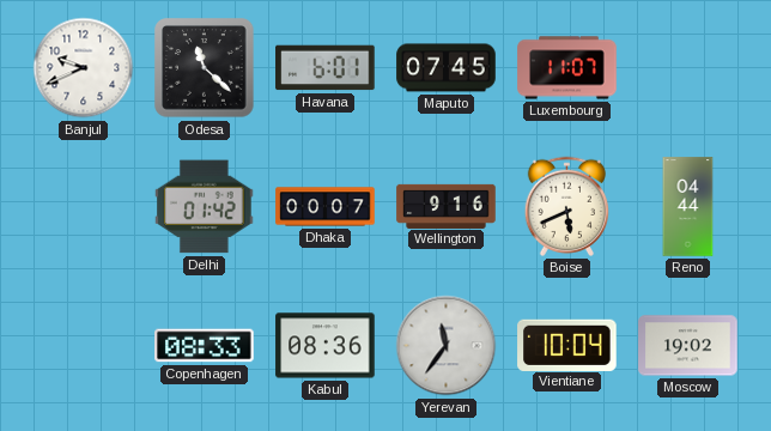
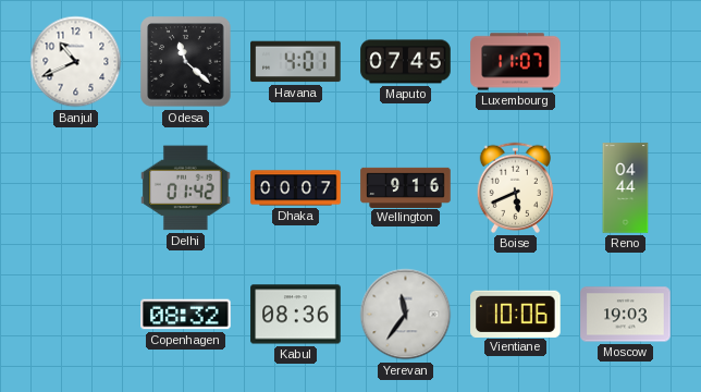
Banjul: 9:41 -> 10:41
Havana: 6:01 -> 4:01
Copenhagen: 08:33 -> 08:32
Vientiane: 10:04 -> 10:06
Moscow: 19:02 -> 19:03
